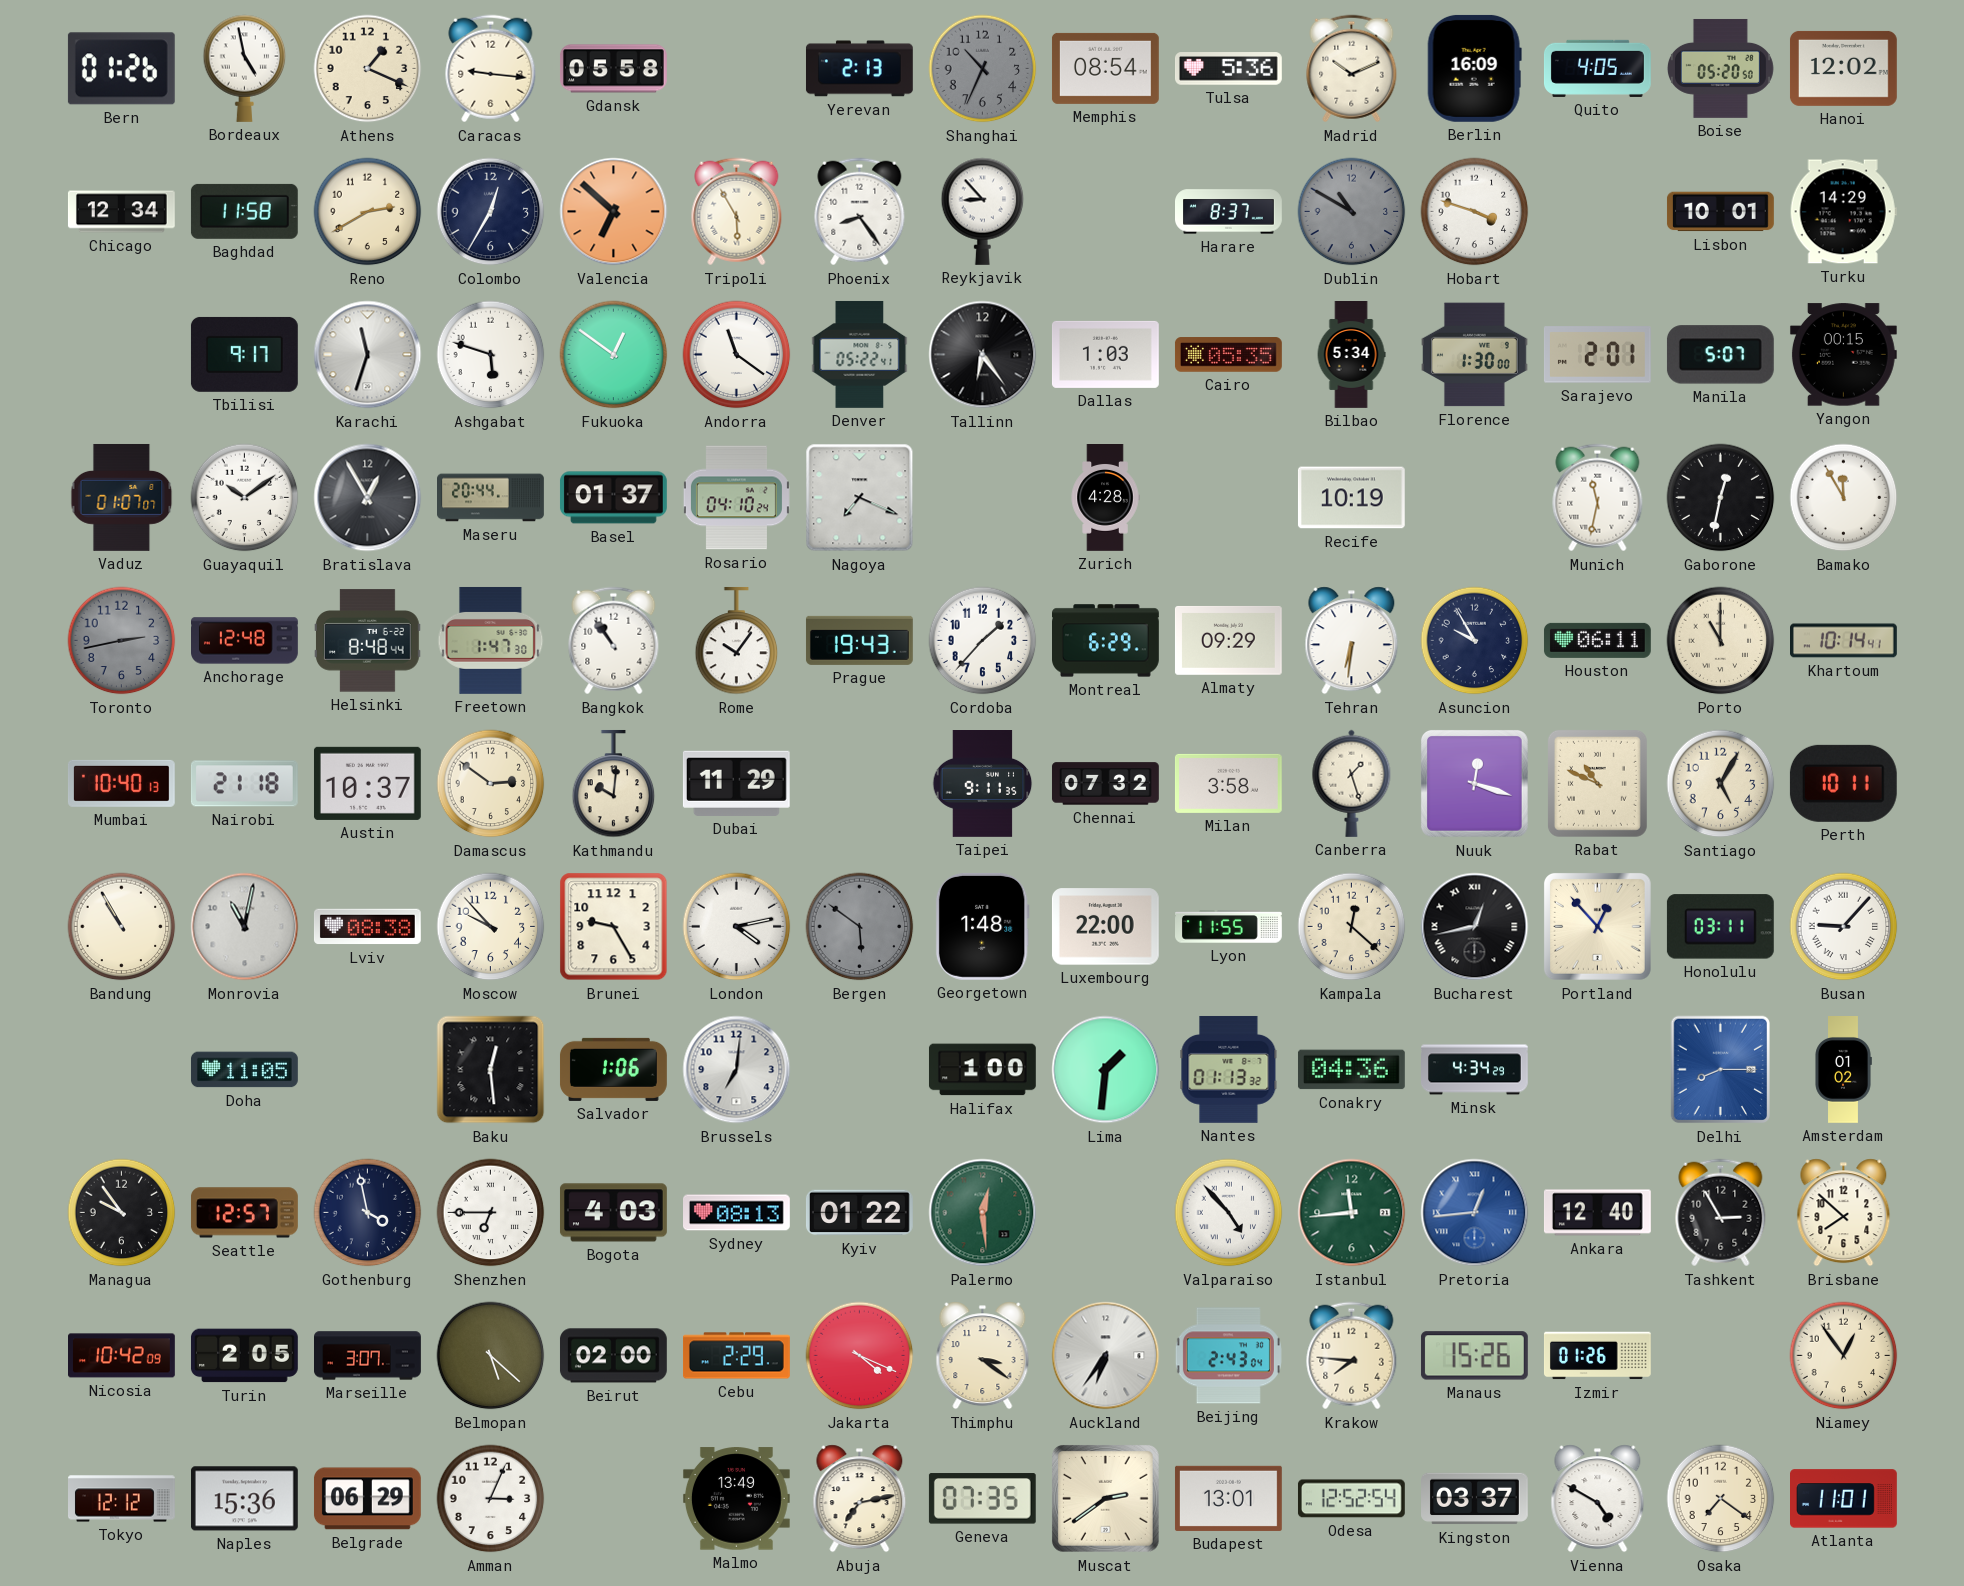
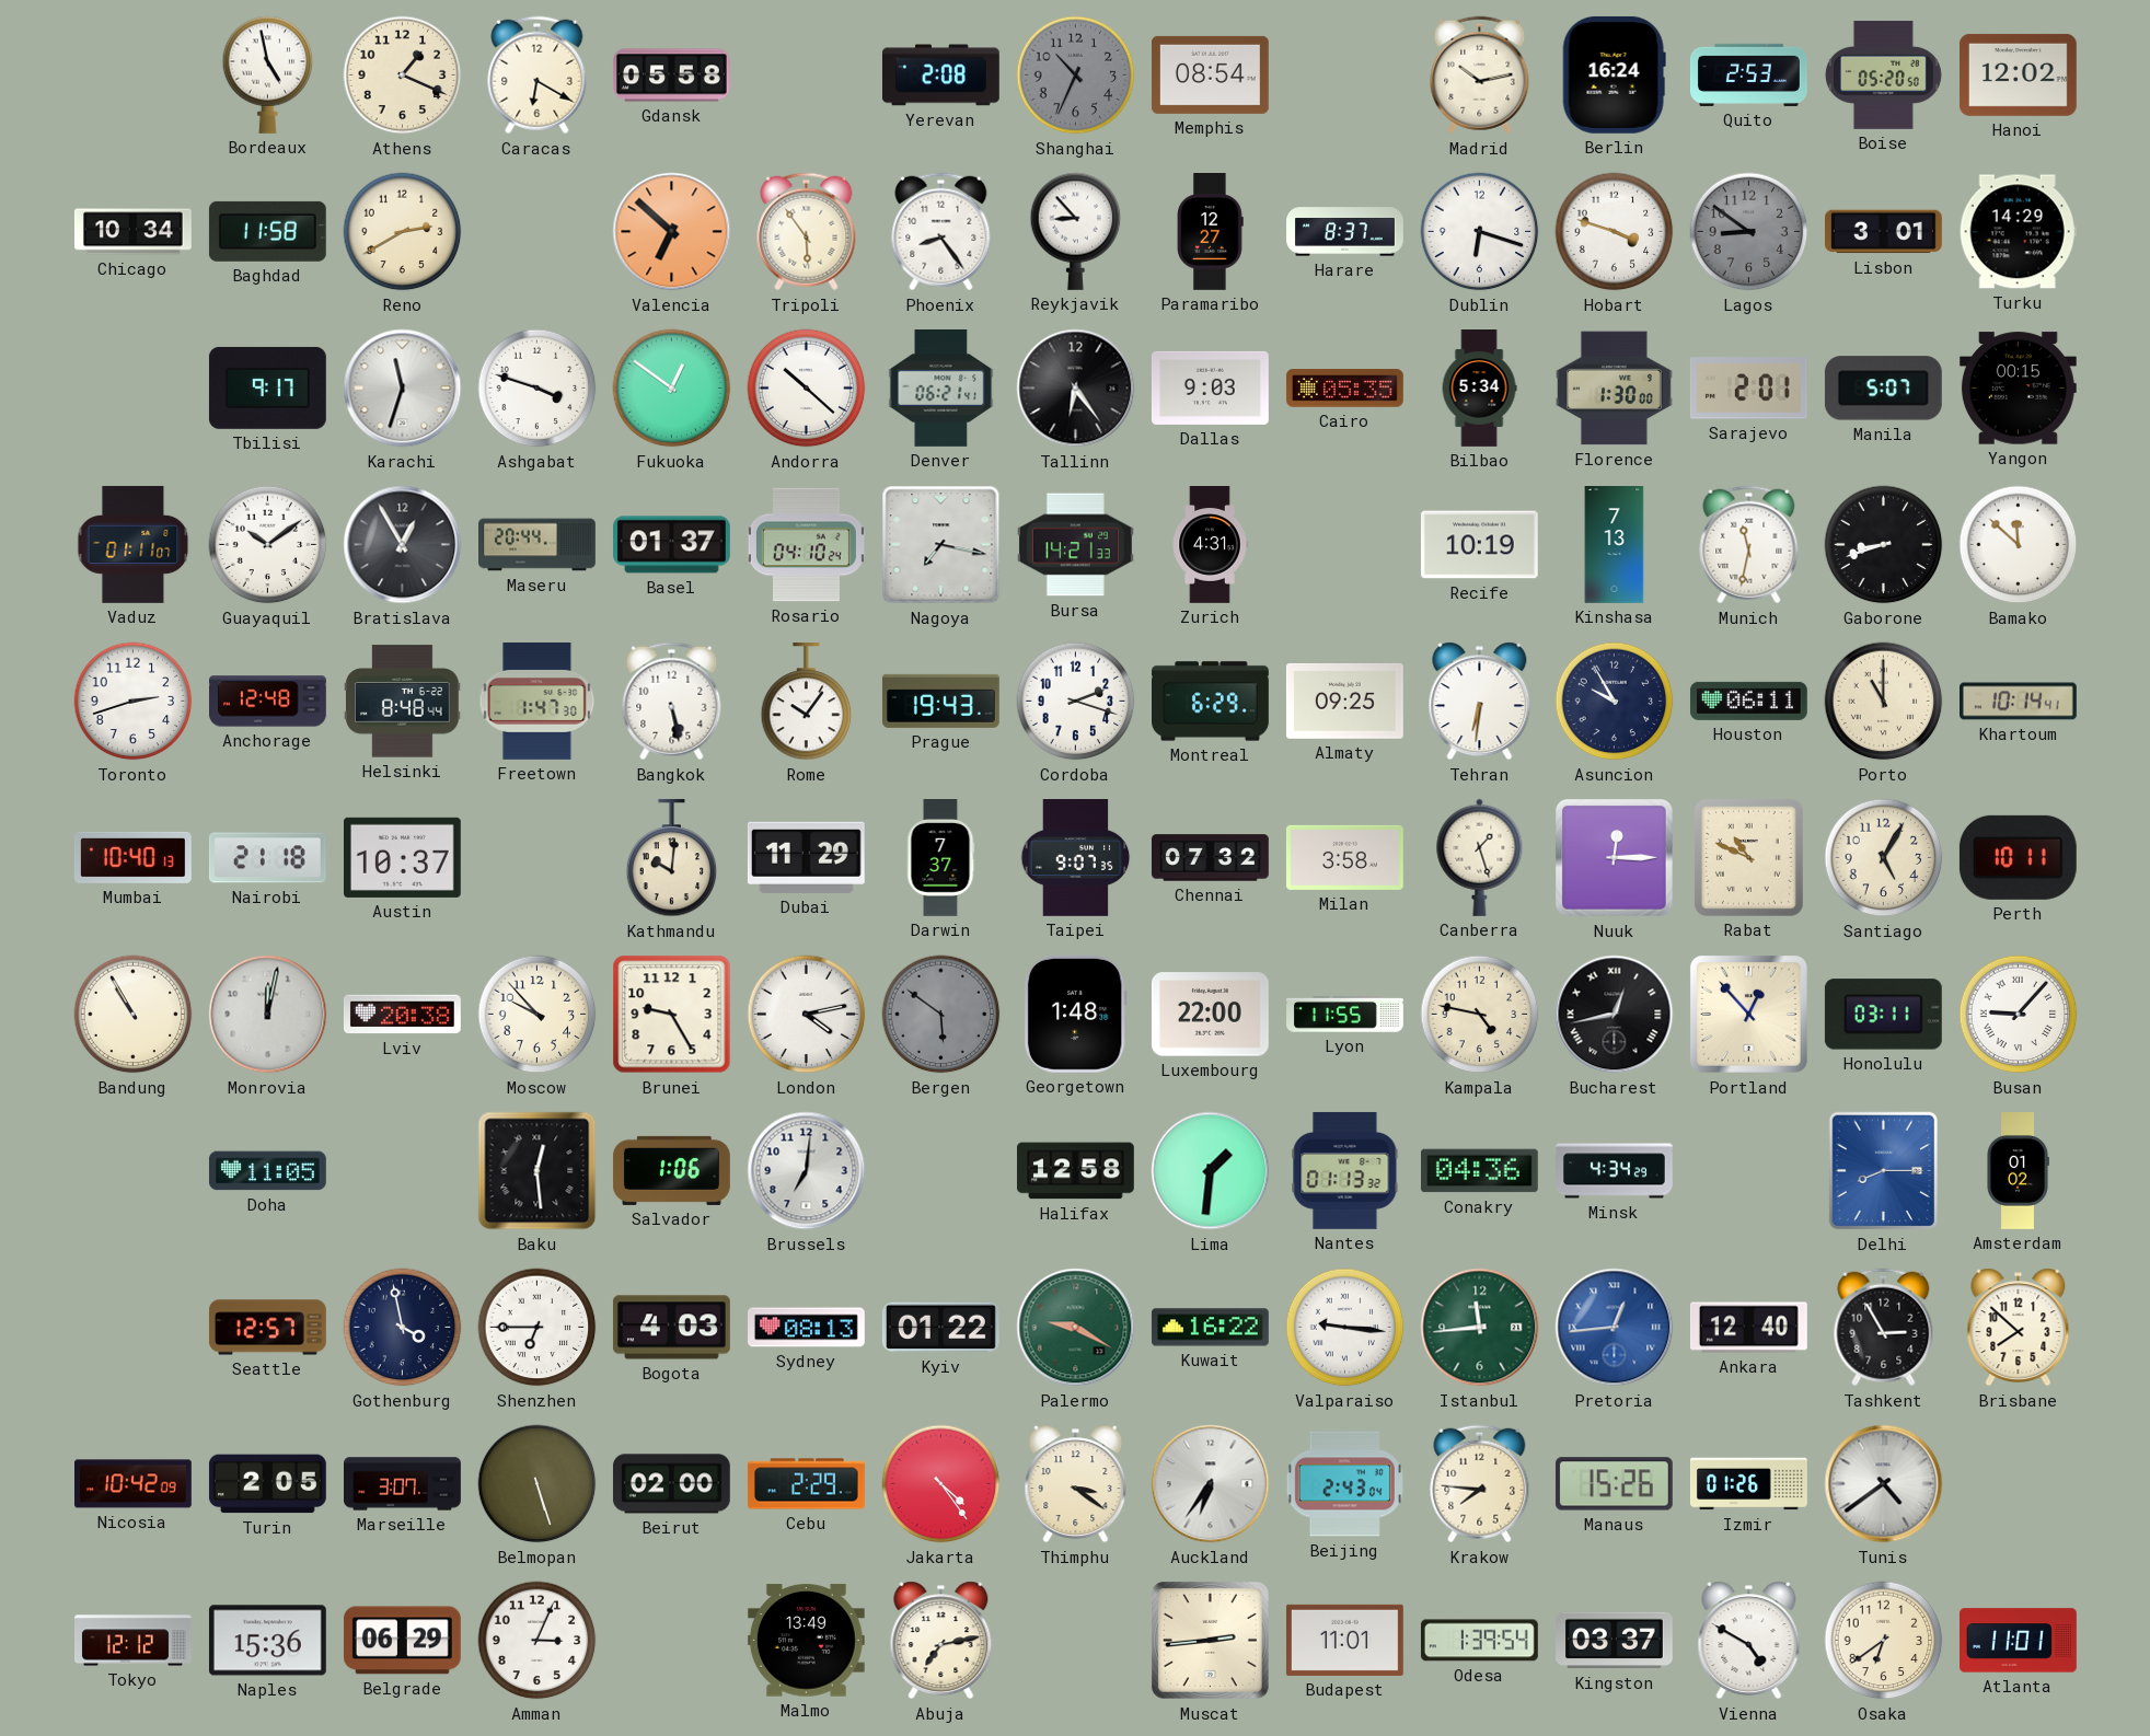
Bern: 01:26 -> none
Caracas: 9:16 -> 6:20
Yerevan: 2:13 -> 2:08
Tulsa: 5:36 -> none
Madrid: 10:11 -> 10:13
Berlin: 16:09 -> 16:24
Quito: 4:05 -> 2:53
Chicago: 12:34 -> 10:34
Colombo: 12:35 -> none
Tripoli: 5:55 -> 5:54
Paramaribo: none -> 12:27
Dublin: 10:50 -> 6:18
Dublin dial: grey -> white
Lagos: none -> 8:51
Lisbon: 10:01 -> 3:01
Ashgabat: 5:48 -> 3:48
Andorra: 11:21 -> 10:22
Denver: 05:22 -> 06:21
Dallas: 1:03 -> 9:03
Vaduz: 01:07 -> 01:11
Nagoya: 7:19 -> 7:17
Bursa: none -> 14:21
Zurich: 4:28 -> 4:31
Kinshasa: none -> 7:13
Gaborone: 12:32 -> 8:42
Bamako: 11:55 -> 11:52
Toronto: 2:43 -> 2:42
Toronto dial: grey -> white
Bangkok: 10:54 -> 5:28
Cordoba: 1:37 -> 2:18
Almaty: 09:29 -> 09:25
Damascus: 2:51 -> none
Darwin: none -> 7:37
Taipei: 9:11 -> 9:07
Nuuk: 12:18 -> 12:15
Monrovia: 11:02 -> 12:02
Lviv: 08:38 -> 20:38
Kampala: 12:22 -> 4:47
Halifax: 1:00 -> 12:58
Managua: 9:54 -> none
Palermo: 12:29 -> 9:20
Kuwait: none -> 16:22
Valparaiso: 4:53 -> 9:16
Belmopan: 5:22 -> 5:27
Jakarta: 4:19 -> 4:24
Tunis: none -> 4:39
Niamey: 12:54 -> none
Geneva: 07:35 -> none
Muscat: 2:39 -> 2:44
Budapest: 13:01 -> 11:01
Odesa: 12:52 -> 1:39
Osaka: 7:21 -> 6:39
